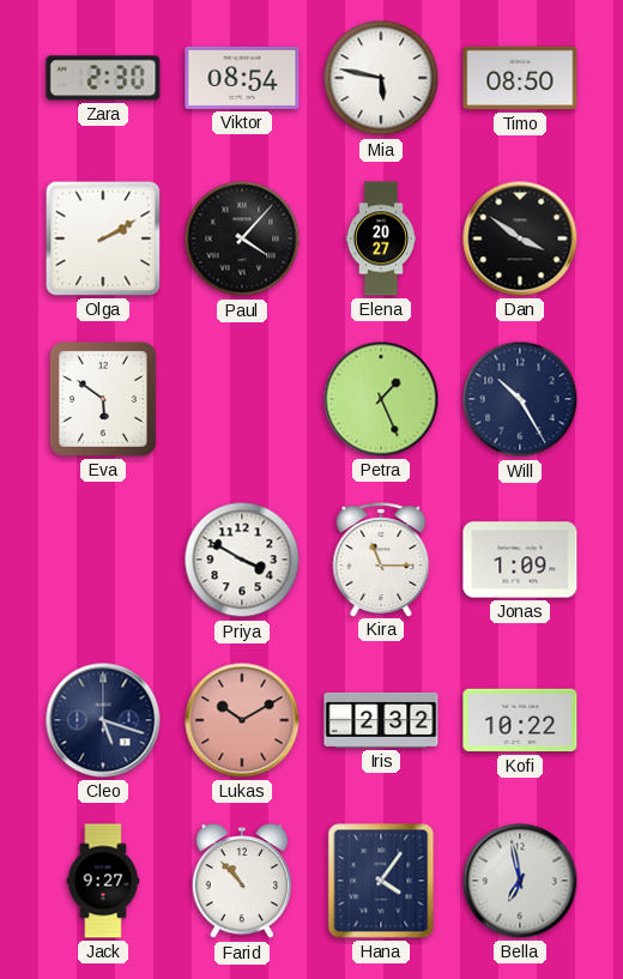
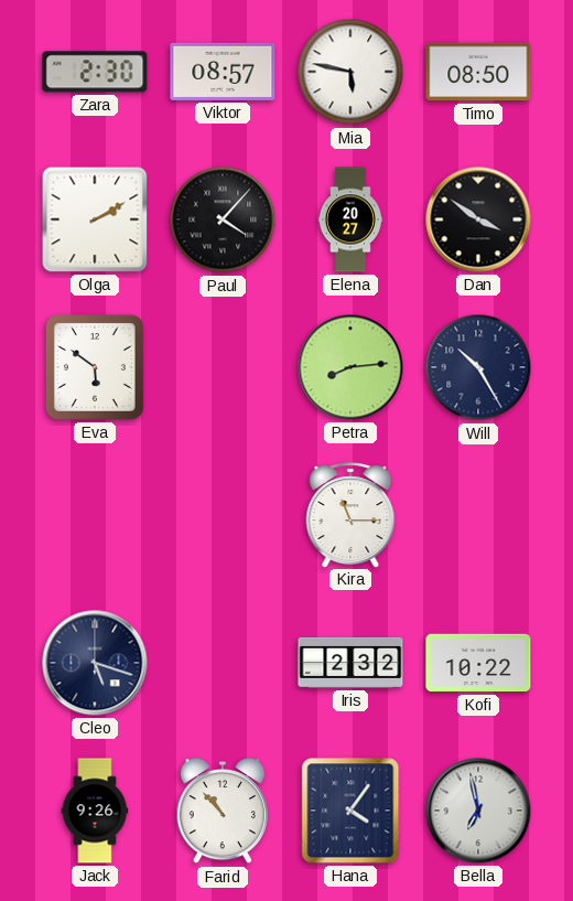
Viktor: 08:54 -> 08:57
Petra: 1:26 -> 8:14
Priya: 3:50 -> none
Jonas: 1:09 -> none
Lukas: 10:10 -> none
Jack: 9:27 -> 9:26
